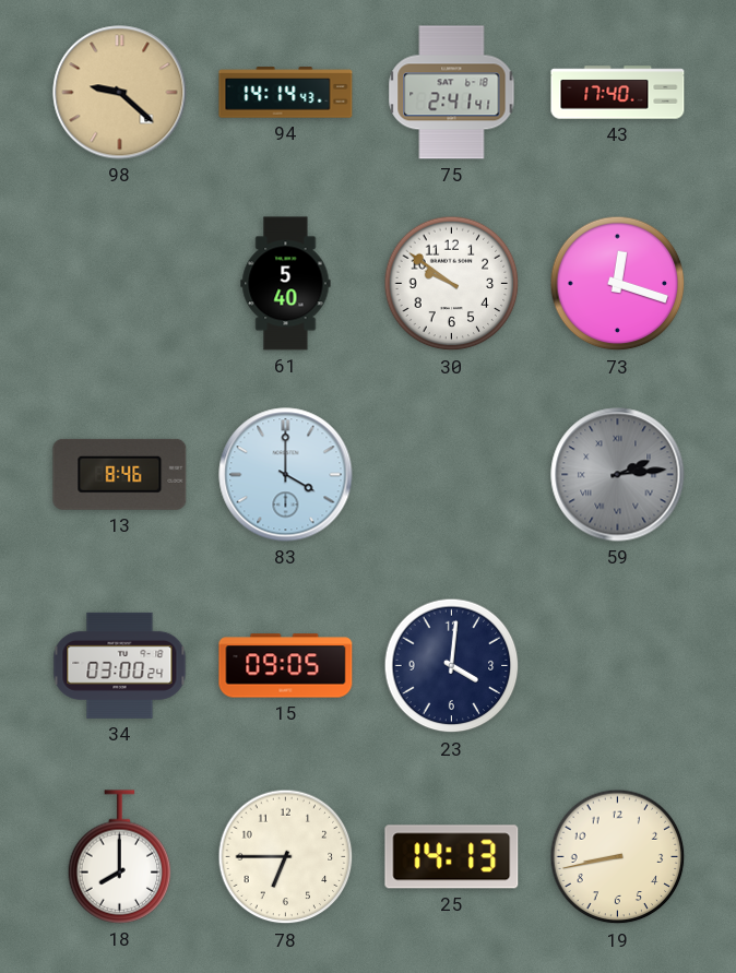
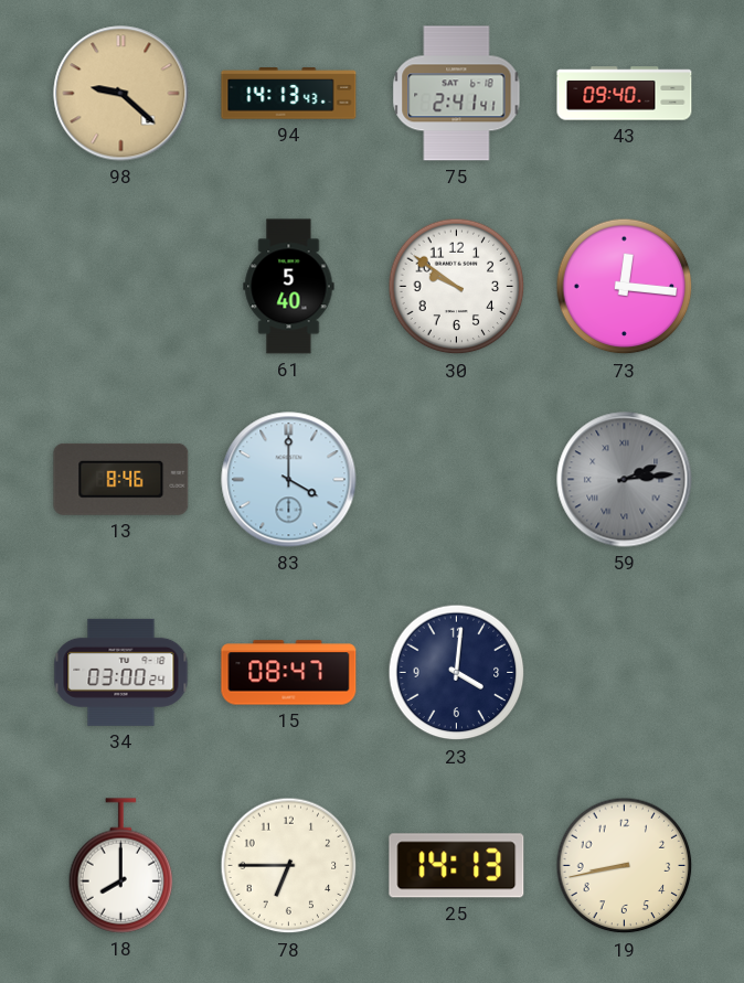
94: 14:14 -> 14:13
43: 17:40 -> 09:40
73: 12:18 -> 12:16
15: 09:05 -> 08:47
